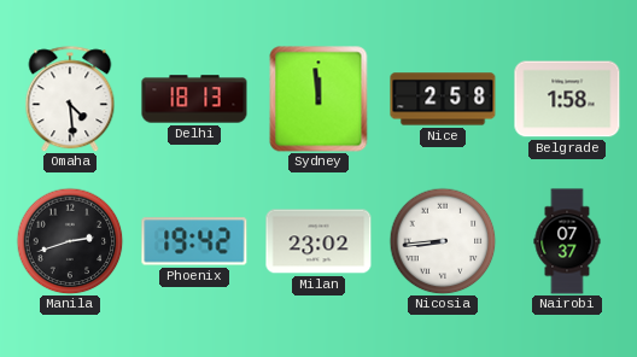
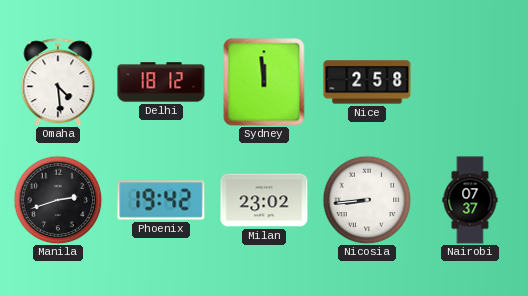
Delhi: 18:13 -> 18:12
Belgrade: 1:58 -> none
